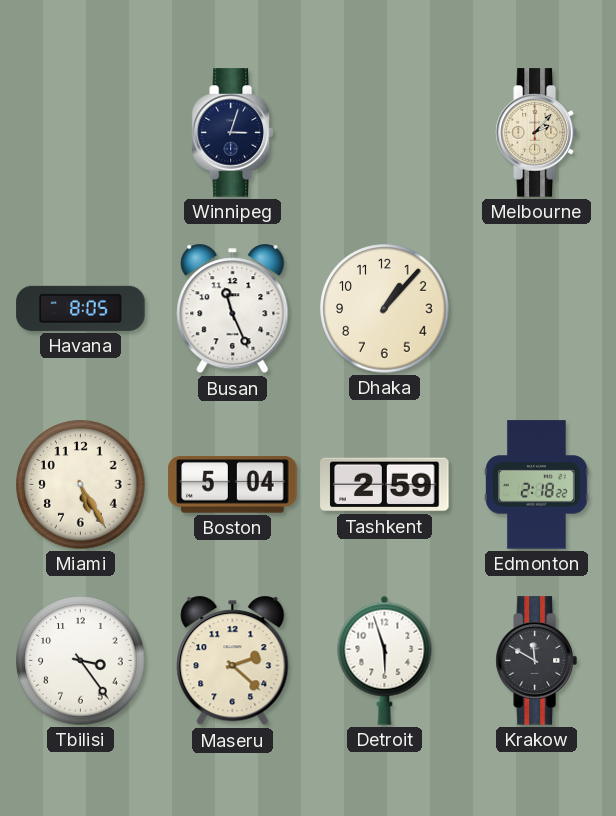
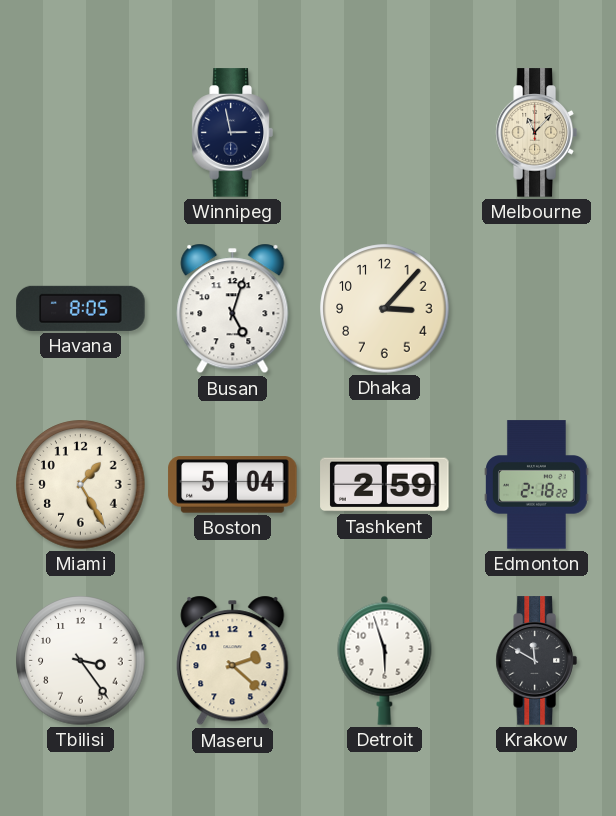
Winnipeg: 3:03 -> 2:58
Melbourne: 2:07 -> 11:07
Busan: 11:26 -> 5:03
Dhaka: 1:07 -> 3:07
Miami: 5:25 -> 1:25
